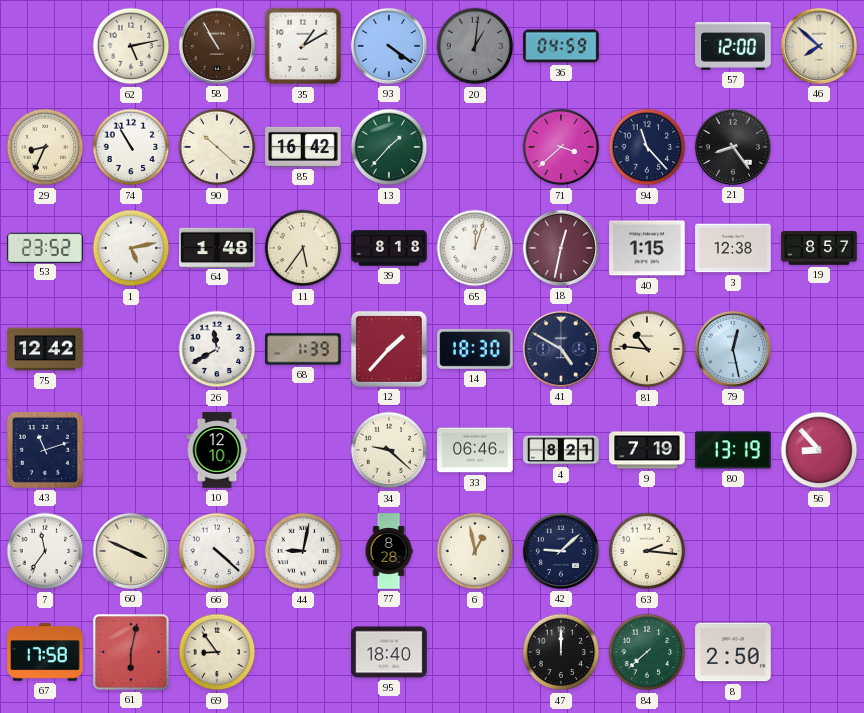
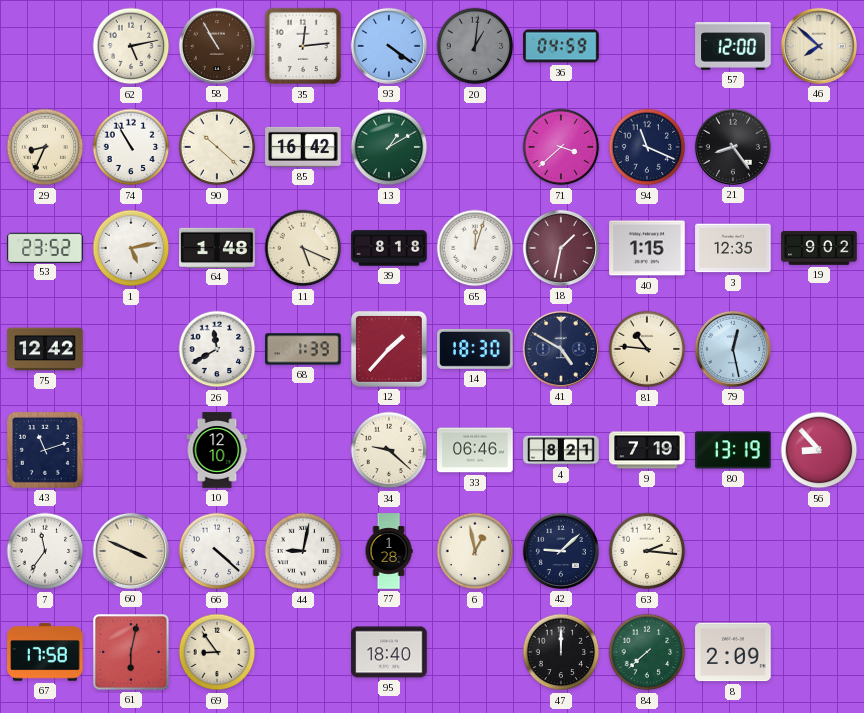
35: 1:10 -> 12:14
13: 1:37 -> 1:10
94: 11:23 -> 11:19
11: 5:36 -> 5:19
18: 12:32 -> 1:32
3: 12:38 -> 12:35
19: 8:57 -> 9:02
77: 8:28 -> 1:28
8: 2:50 -> 2:09
